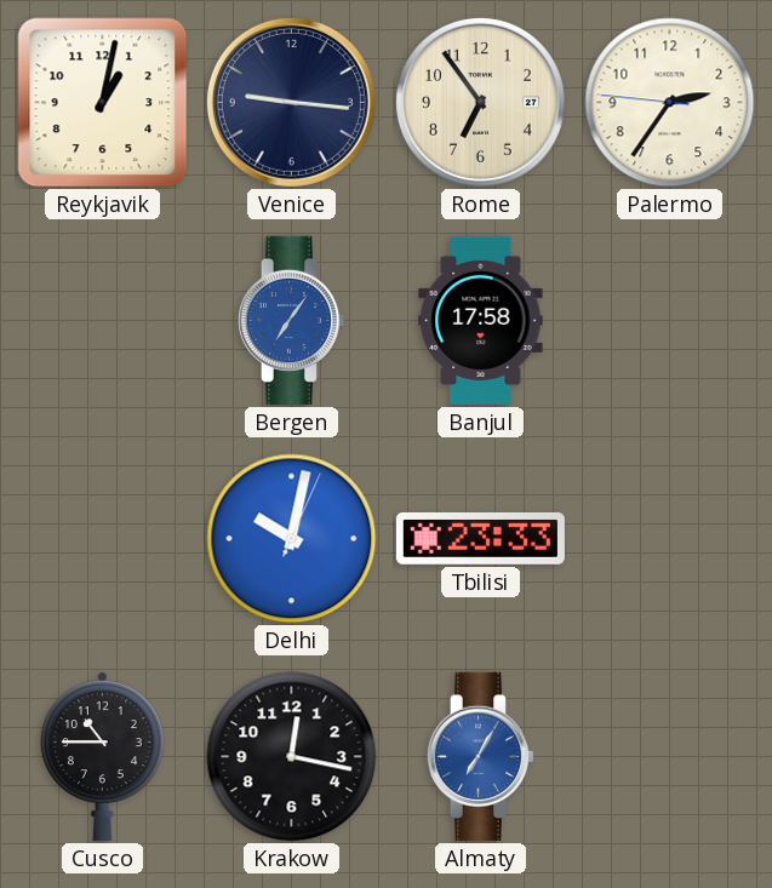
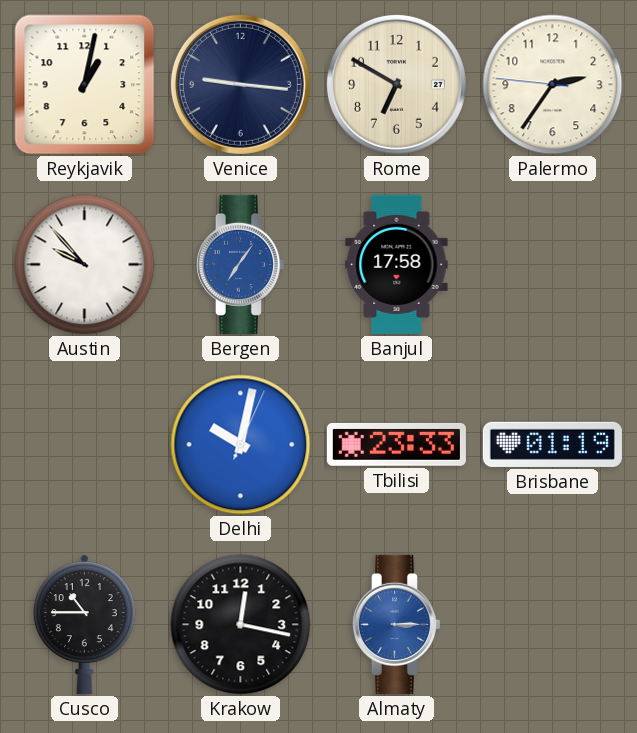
Rome: 6:54 -> 6:50
Austin: none -> 9:53
Brisbane: none -> 01:19
Almaty: 7:05 -> 3:15
